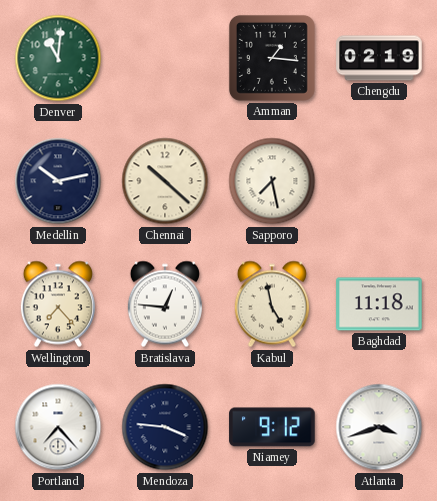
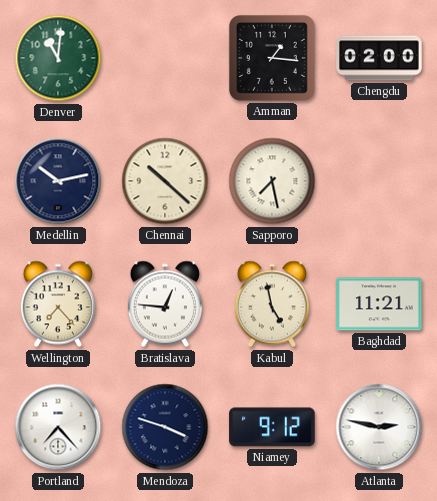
Chengdu: 02:19 -> 02:00
Baghdad: 11:18 -> 11:21
Mendoza: 3:46 -> 3:48
Atlanta: 3:42 -> 2:47
